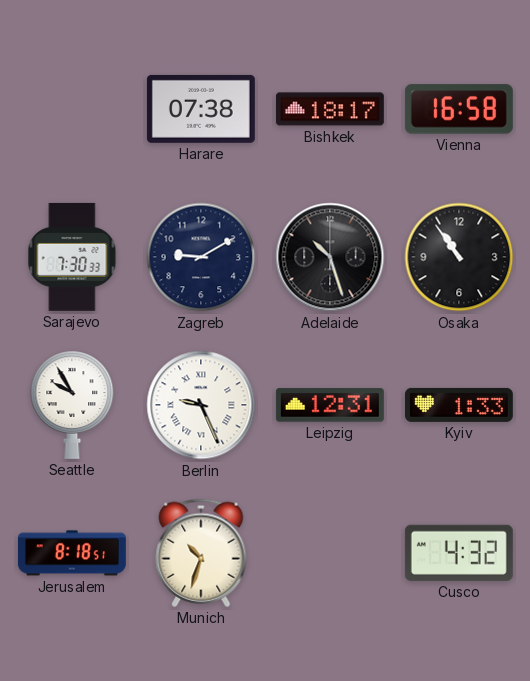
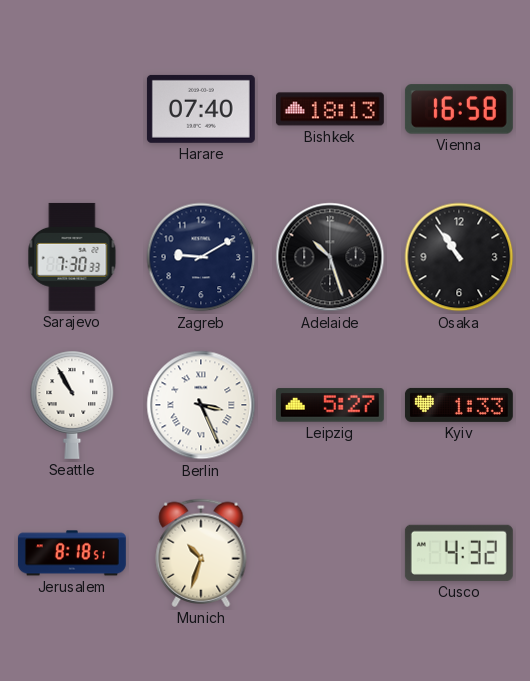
Harare: 07:38 -> 07:40
Bishkek: 18:17 -> 18:13
Seattle: 9:55 -> 10:55
Berlin: 9:26 -> 3:26
Leipzig: 12:31 -> 5:27
